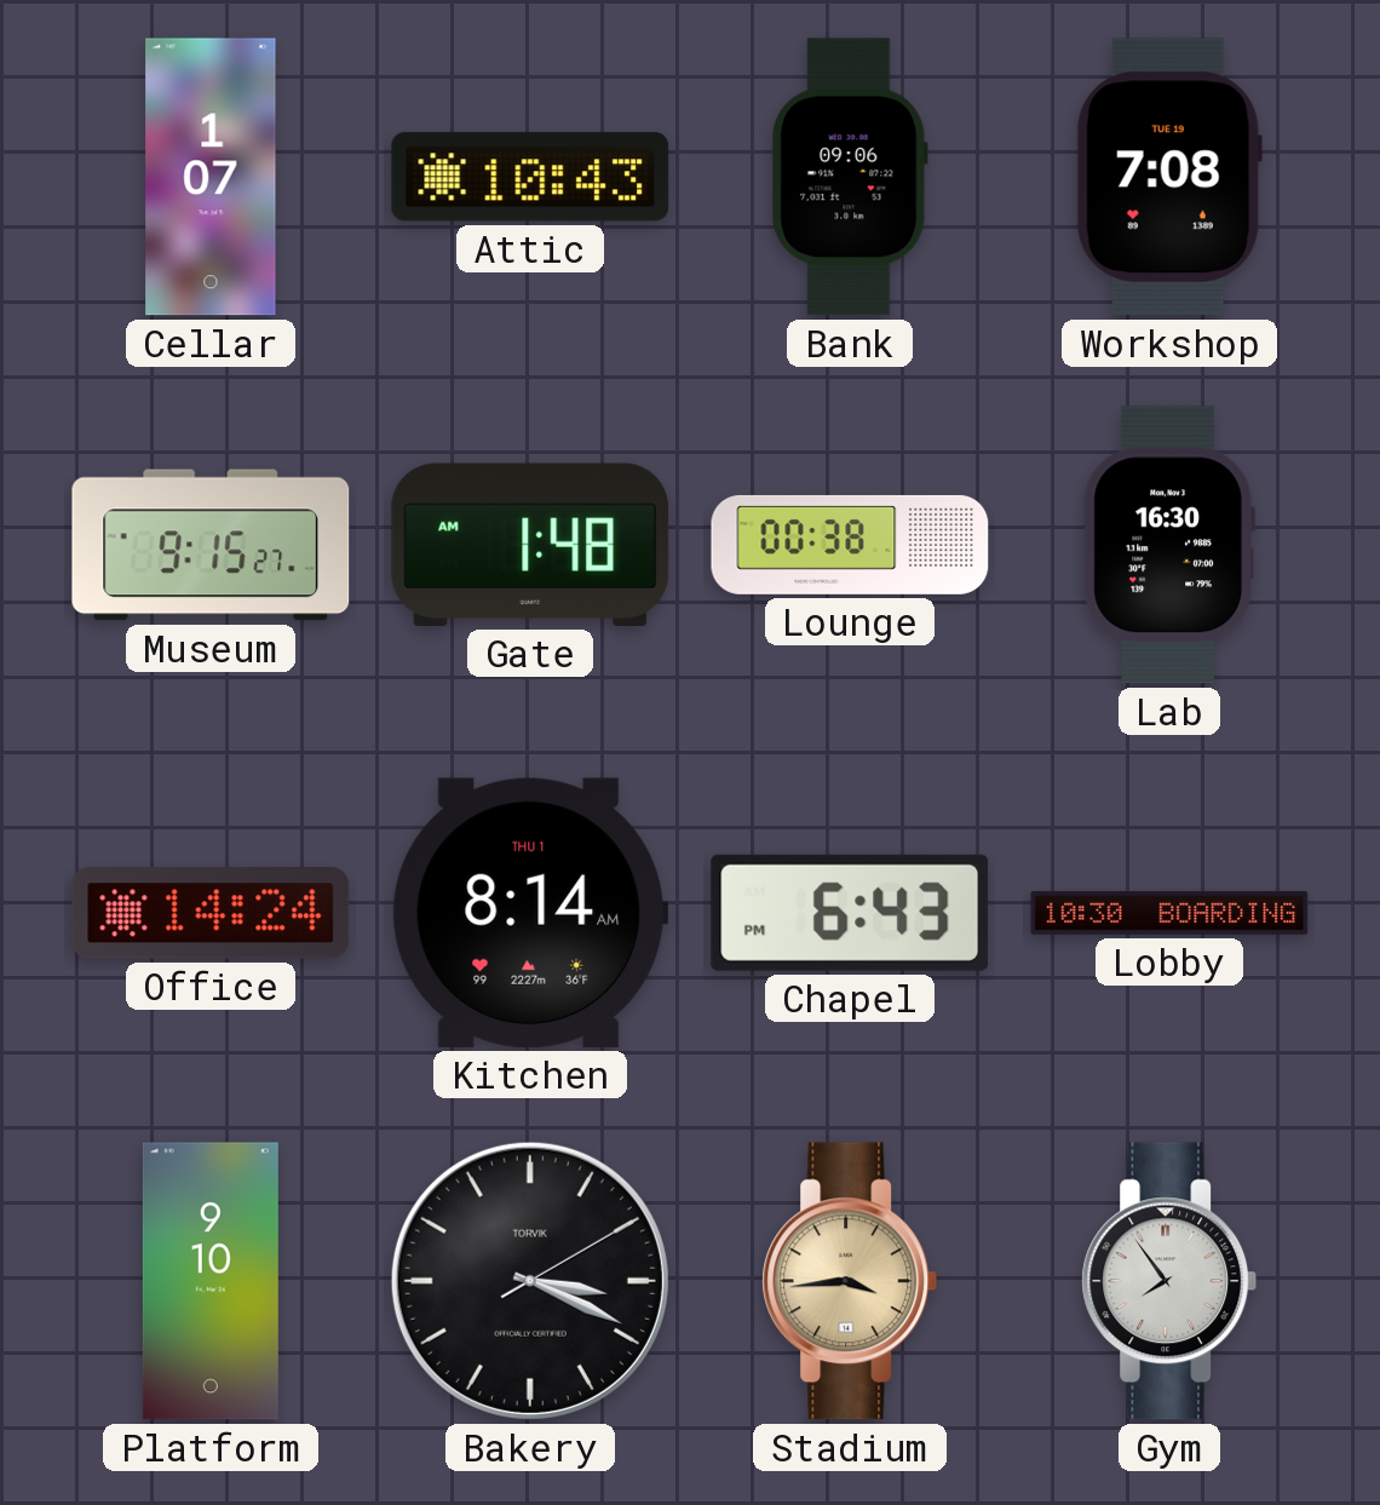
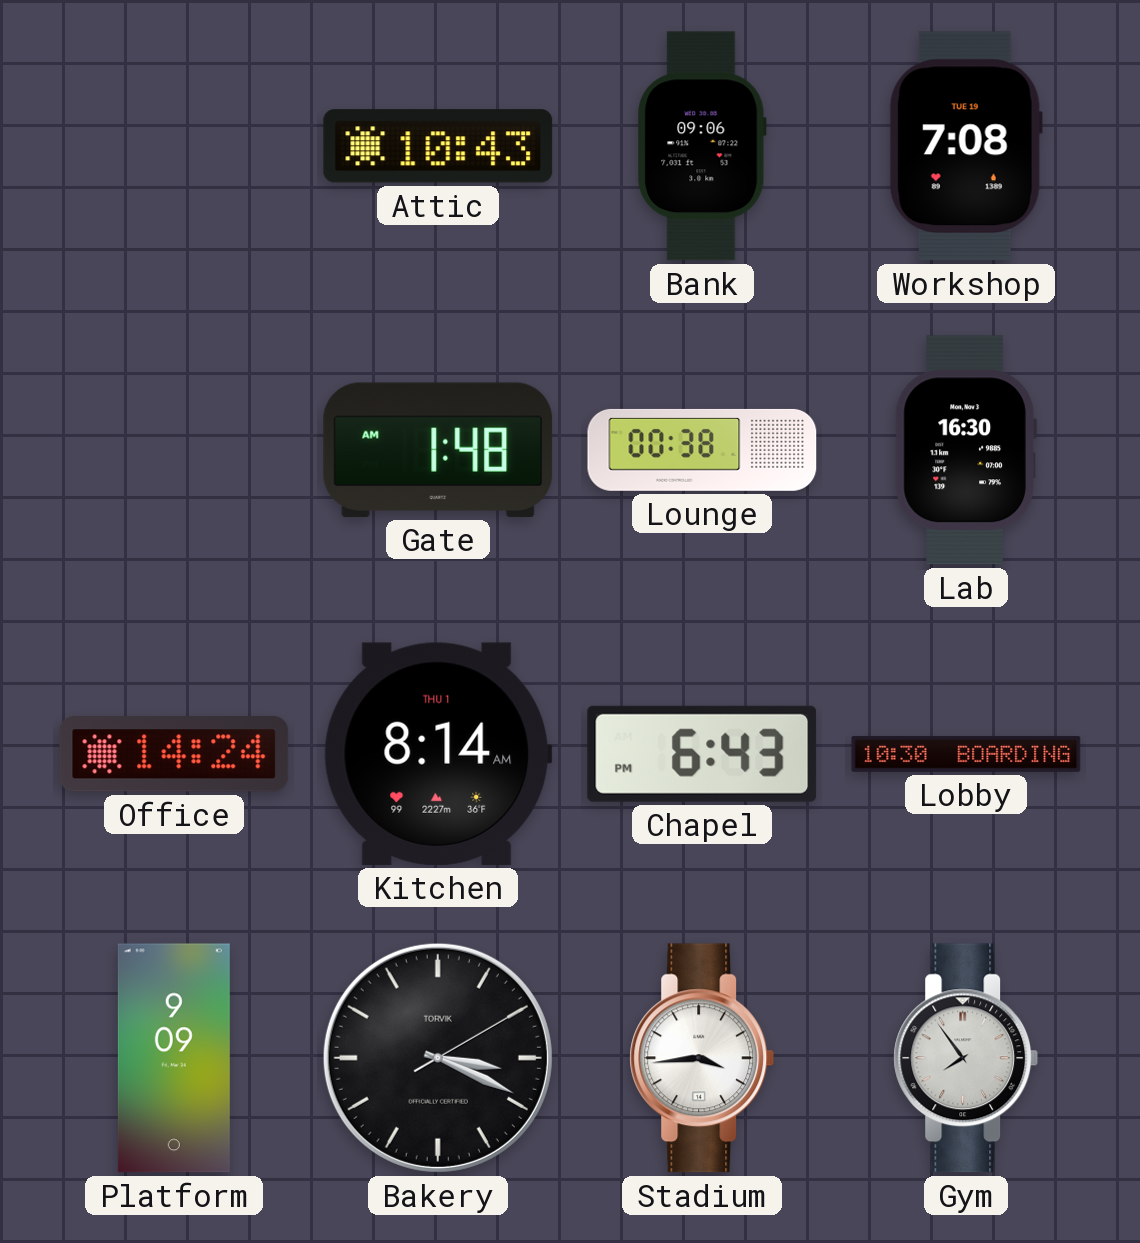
Cellar: 1:07 -> none
Museum: 9:15 -> none
Platform: 9:10 -> 9:09
Stadium dial: champagne -> white
